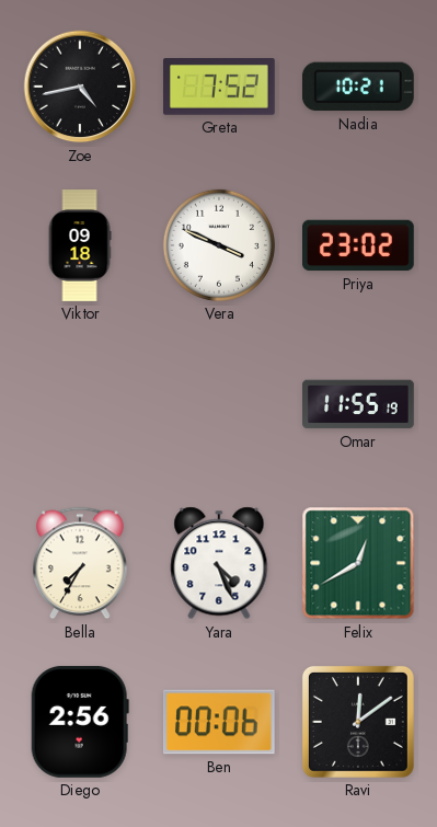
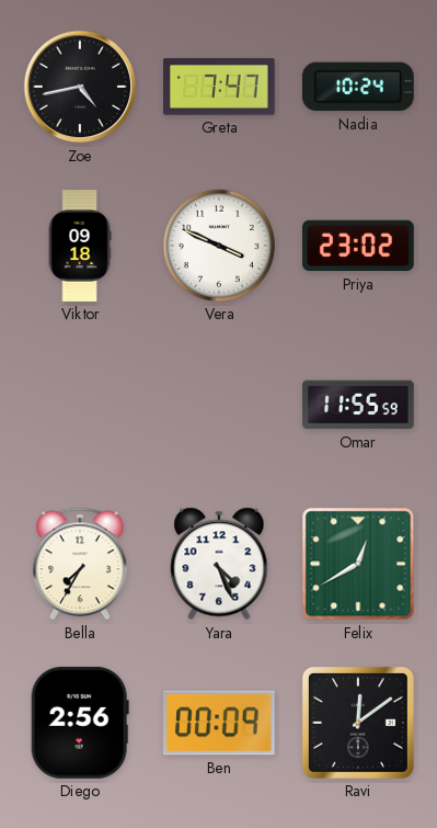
Greta: 7:52 -> 7:47
Nadia: 10:21 -> 10:24
Omar: 11:55:19 -> 11:55:59
Ben: 00:06 -> 00:09
